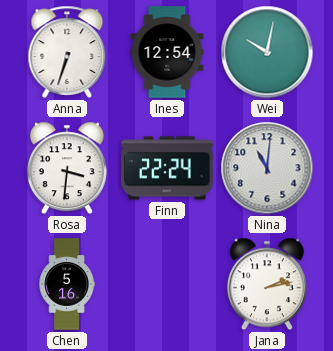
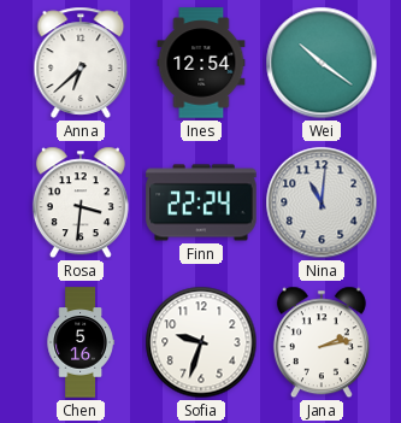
Anna: 6:33 -> 6:38
Wei: 10:02 -> 10:21
Sofia: none -> 9:33
